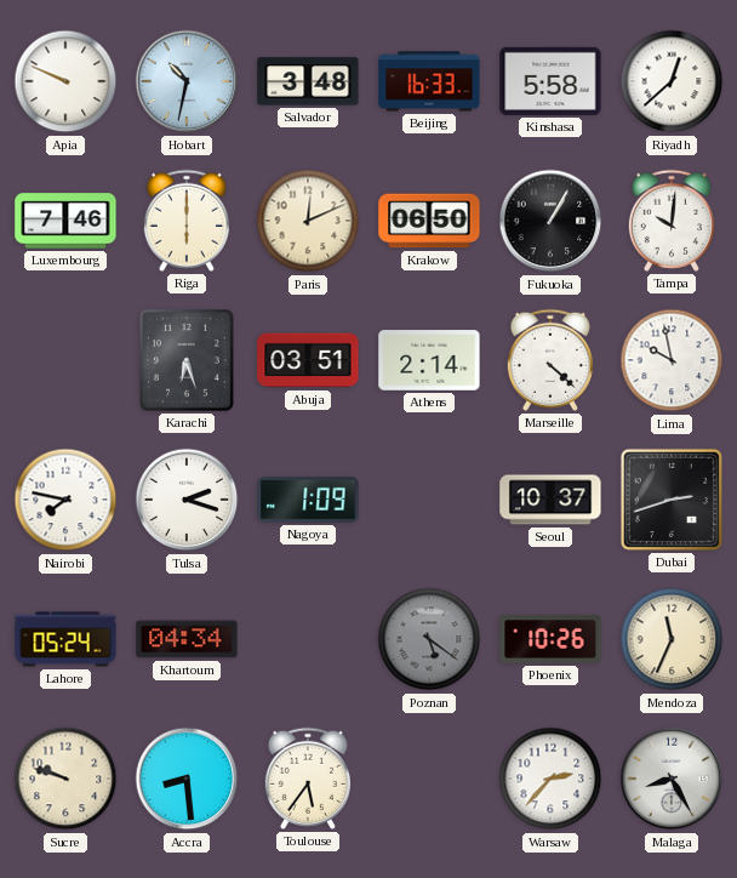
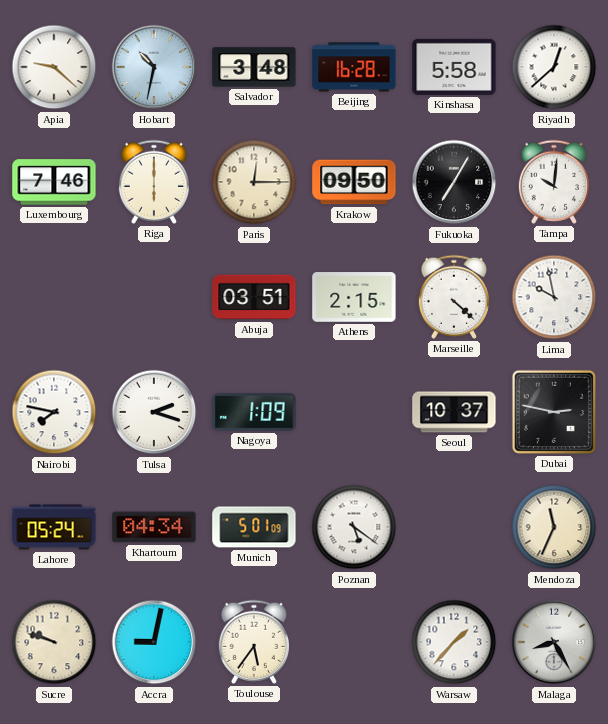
Apia: 9:49 -> 9:22
Beijing: 16:33 -> 16:28
Paris: 12:11 -> 12:15
Krakow: 06:50 -> 09:50
Fukuoka: 1:05 -> 7:05
Karachi: 6:27 -> none
Athens: 2:14 -> 2:15
Dubai: 2:42 -> 2:47
Munich: none -> 5:01
Poznan dial: grey -> white
Phoenix: 10:26 -> none
Accra: 8:29 -> 9:02
Warsaw: 2:37 -> 1:37
